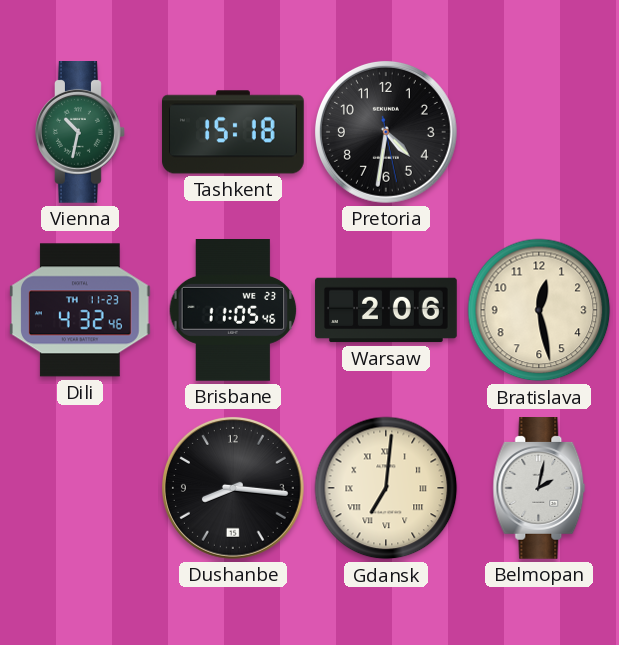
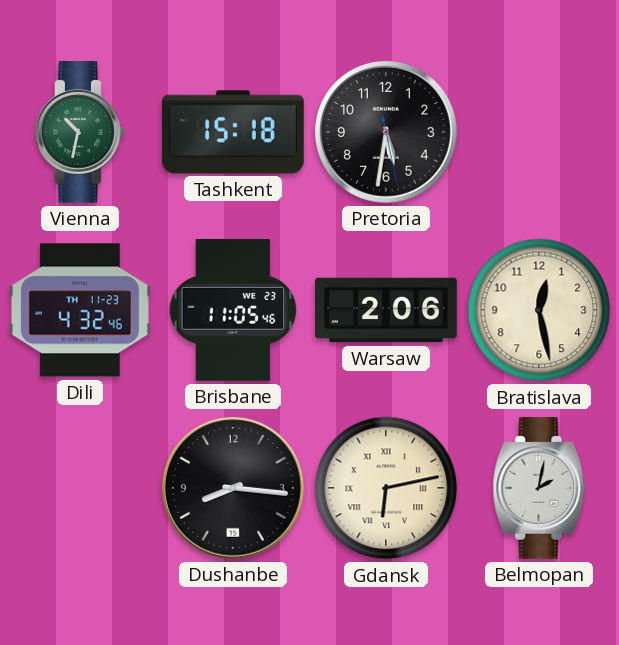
Pretoria: 4:31 -> 5:31
Gdansk: 7:01 -> 6:13
